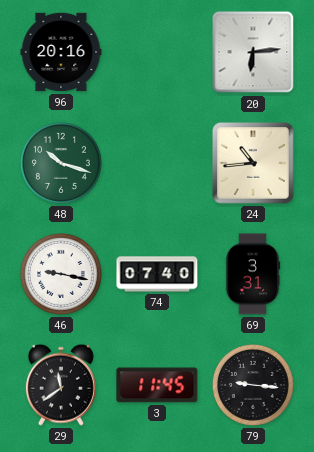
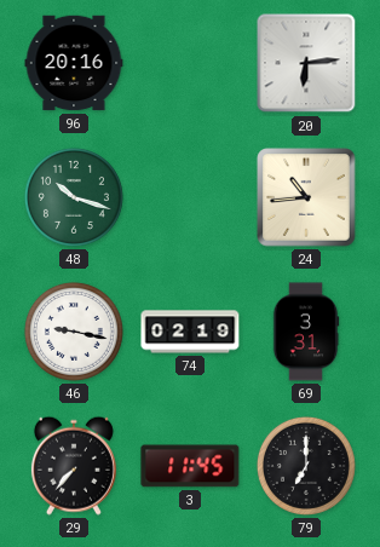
74: 07:40 -> 02:19
29: 11:39 -> 7:37
79: 9:16 -> 7:00
